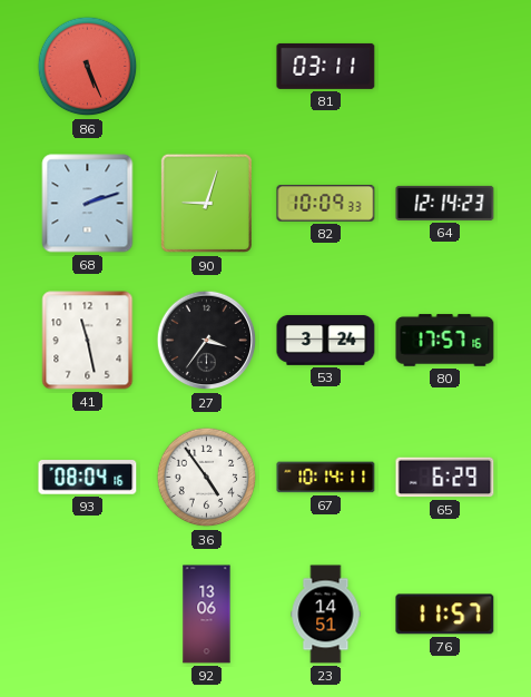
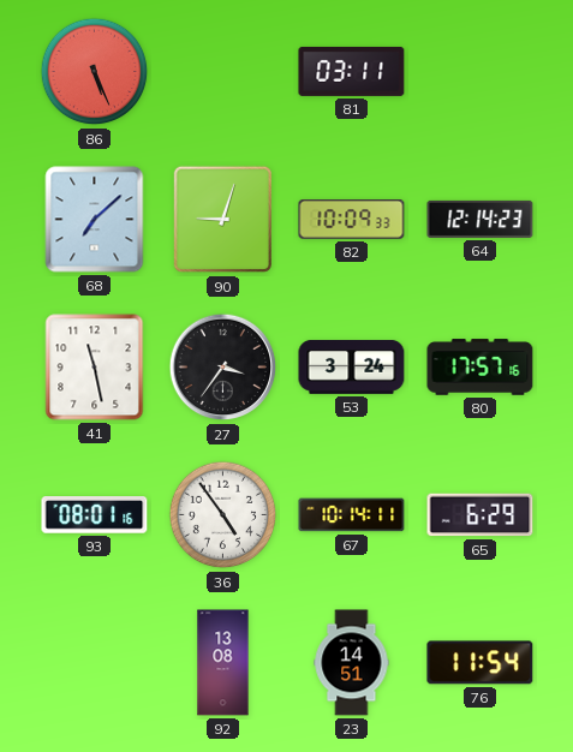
68: 2:12 -> 7:08
93: 08:04 -> 08:01
92: 13:06 -> 13:08
76: 11:57 -> 11:54
